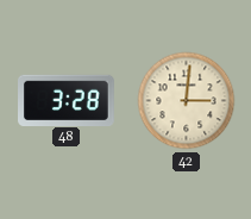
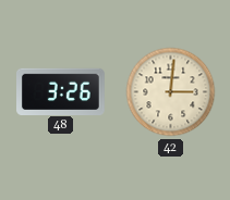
48: 3:28 -> 3:26
